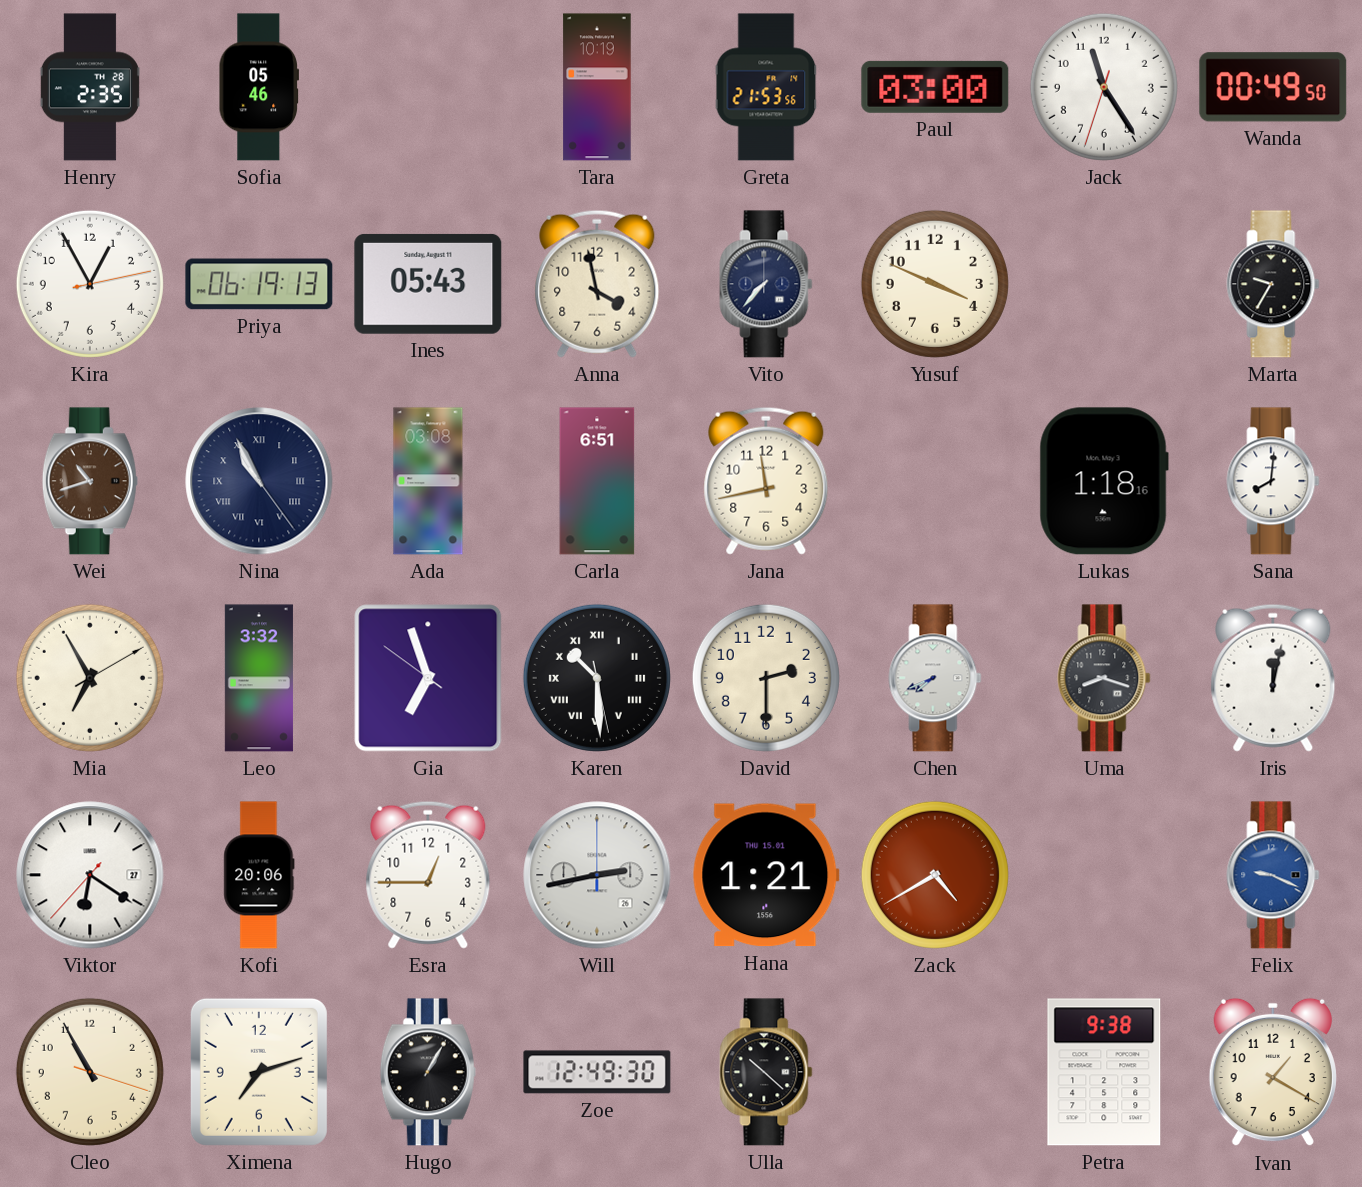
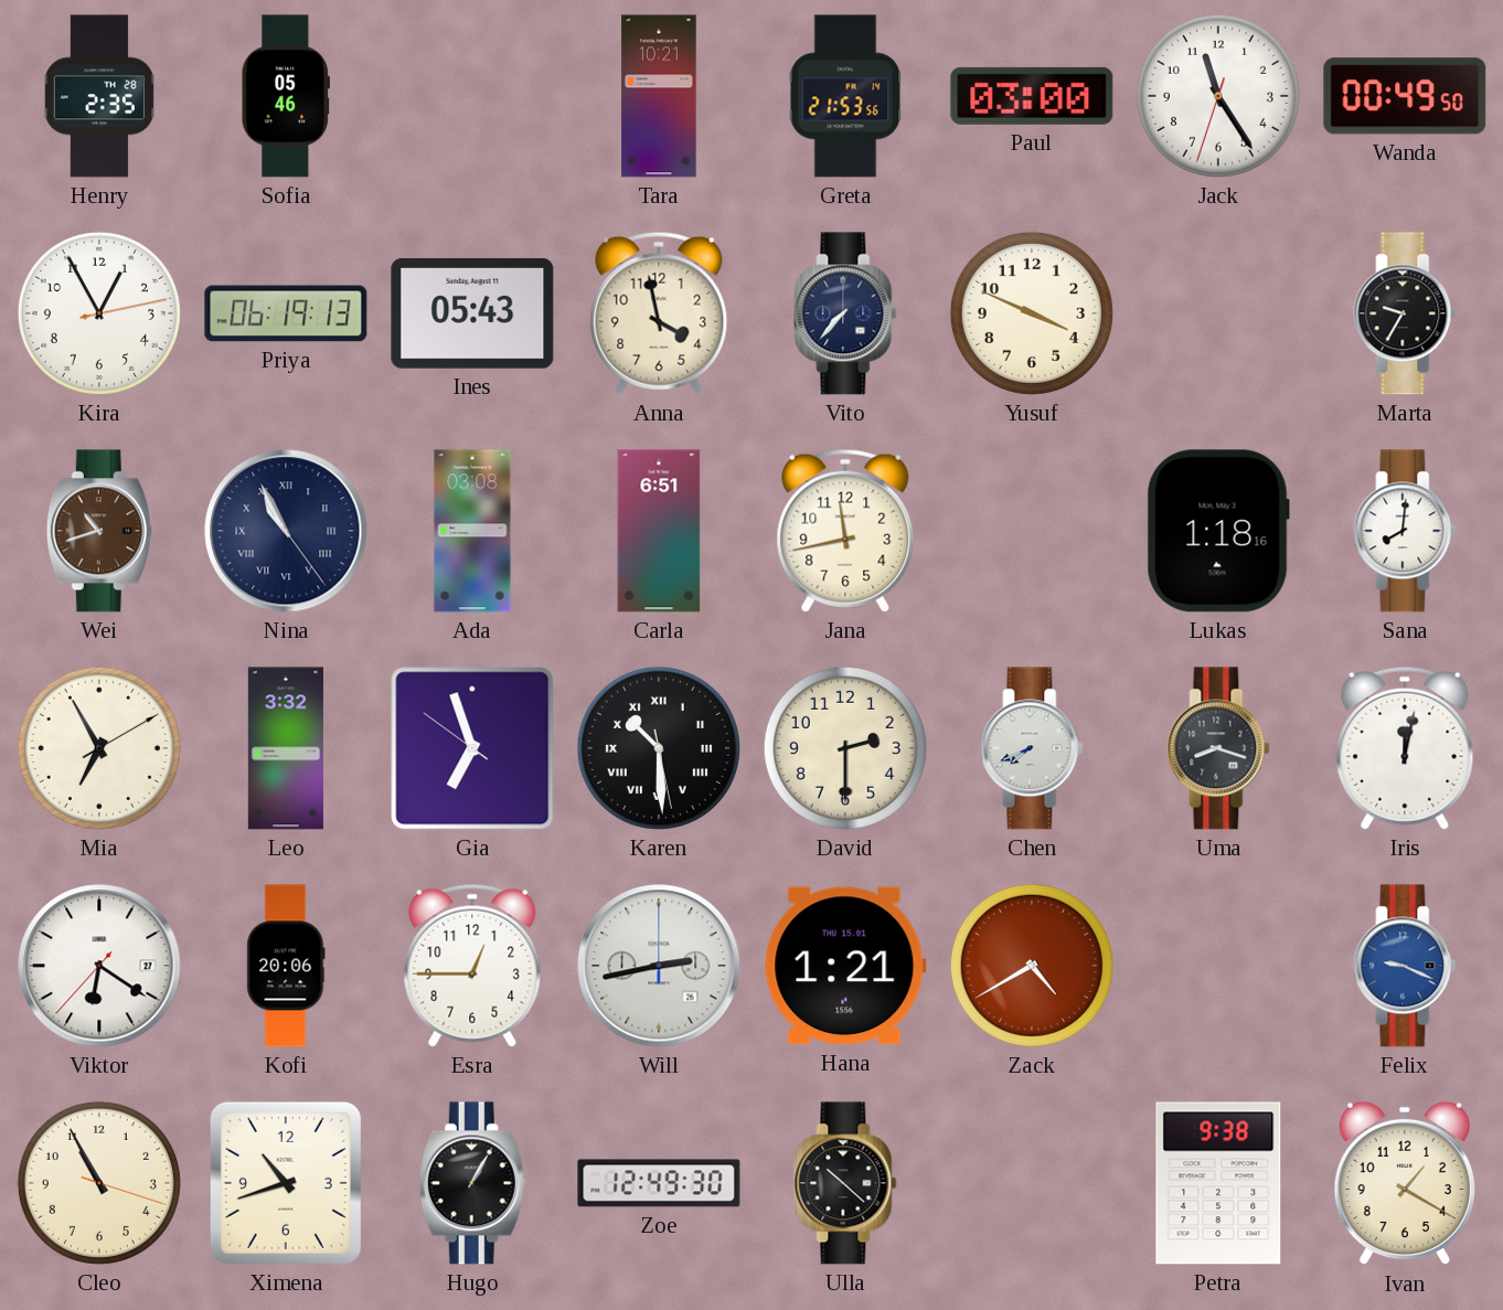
Tara: 10:19 -> 10:21
Ximena: 7:12 -> 10:42
